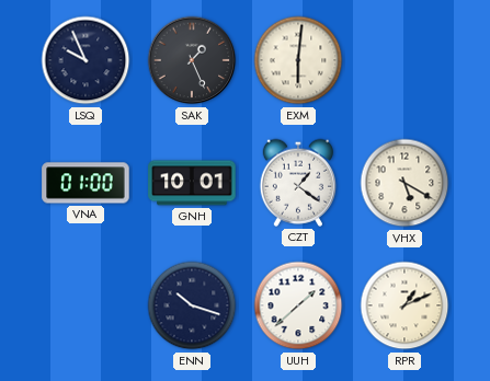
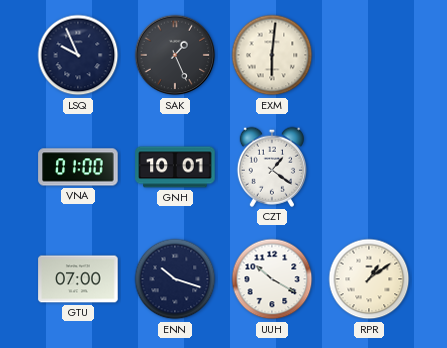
VHX: 5:20 -> none
GTU: none -> 07:00
UUH: 1:38 -> 10:20
RPR: 1:11 -> 1:09
